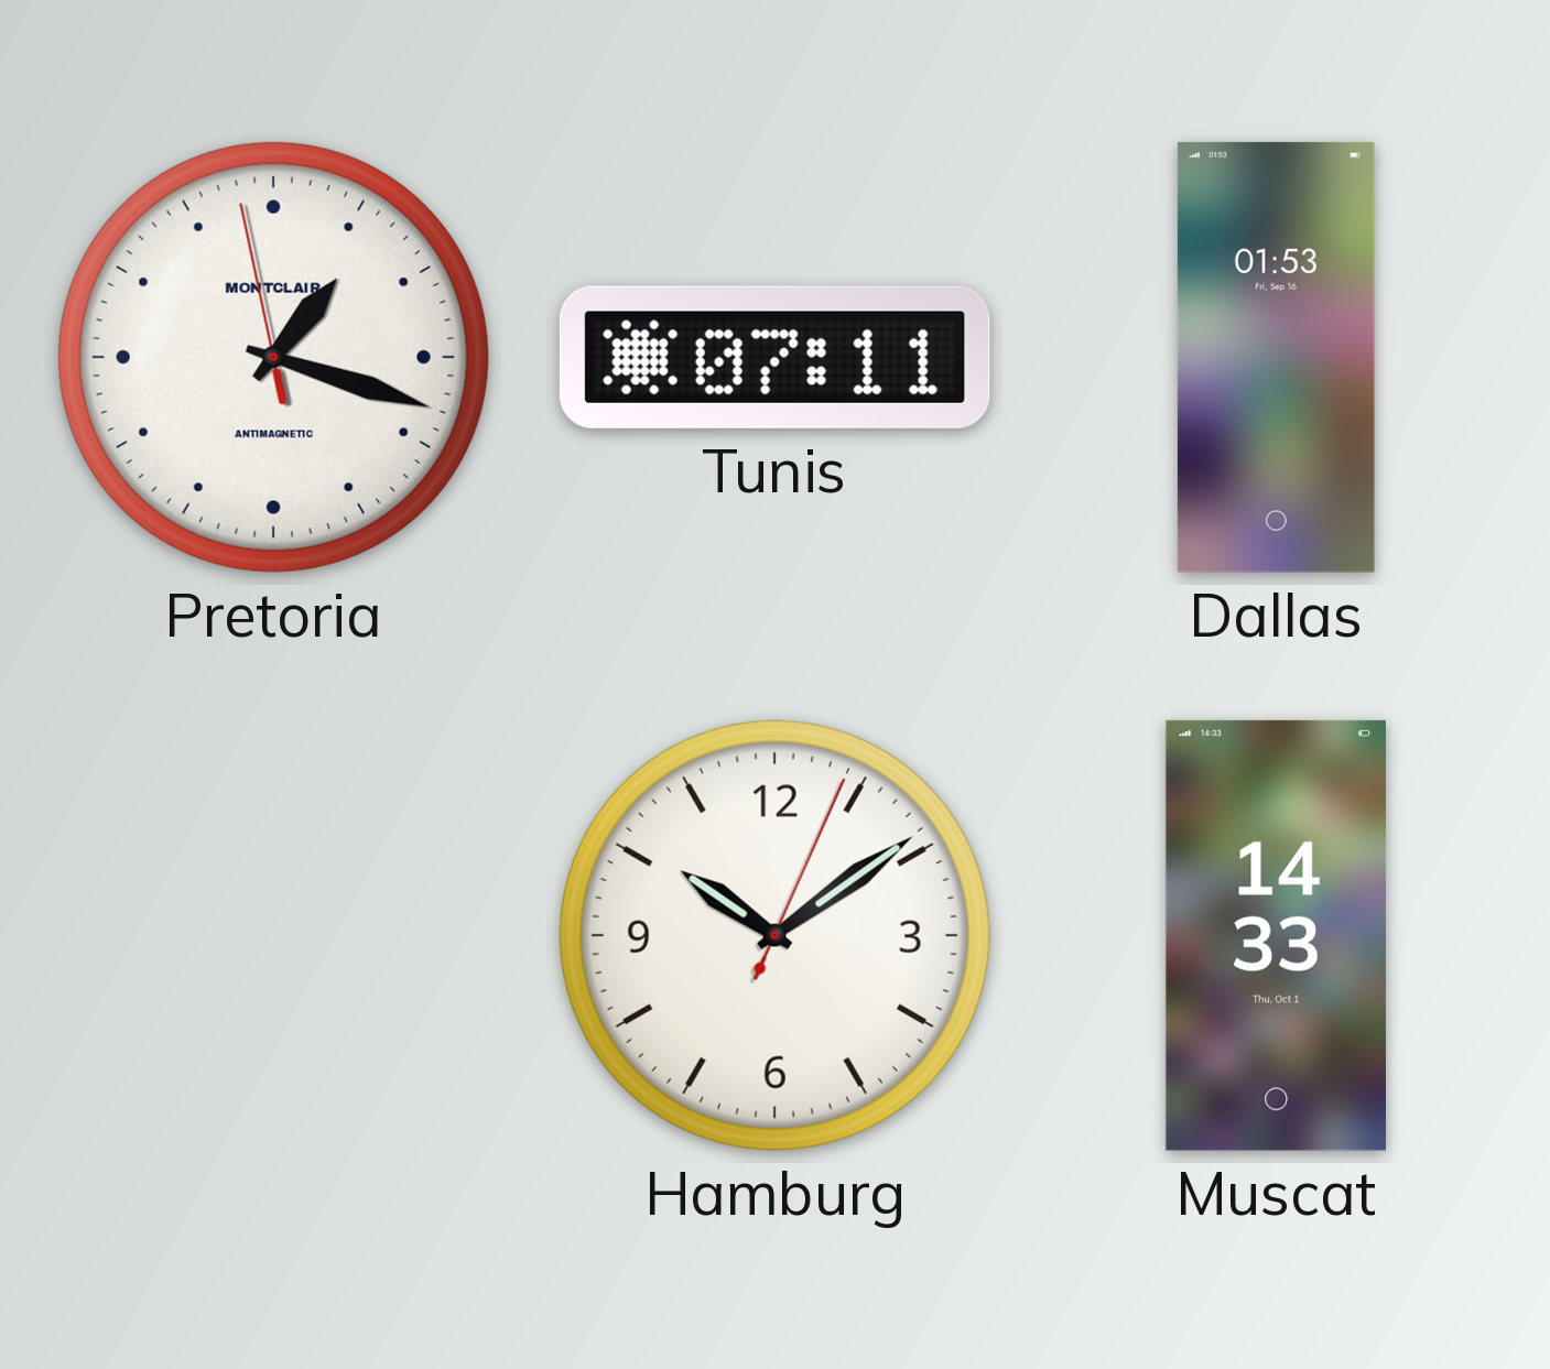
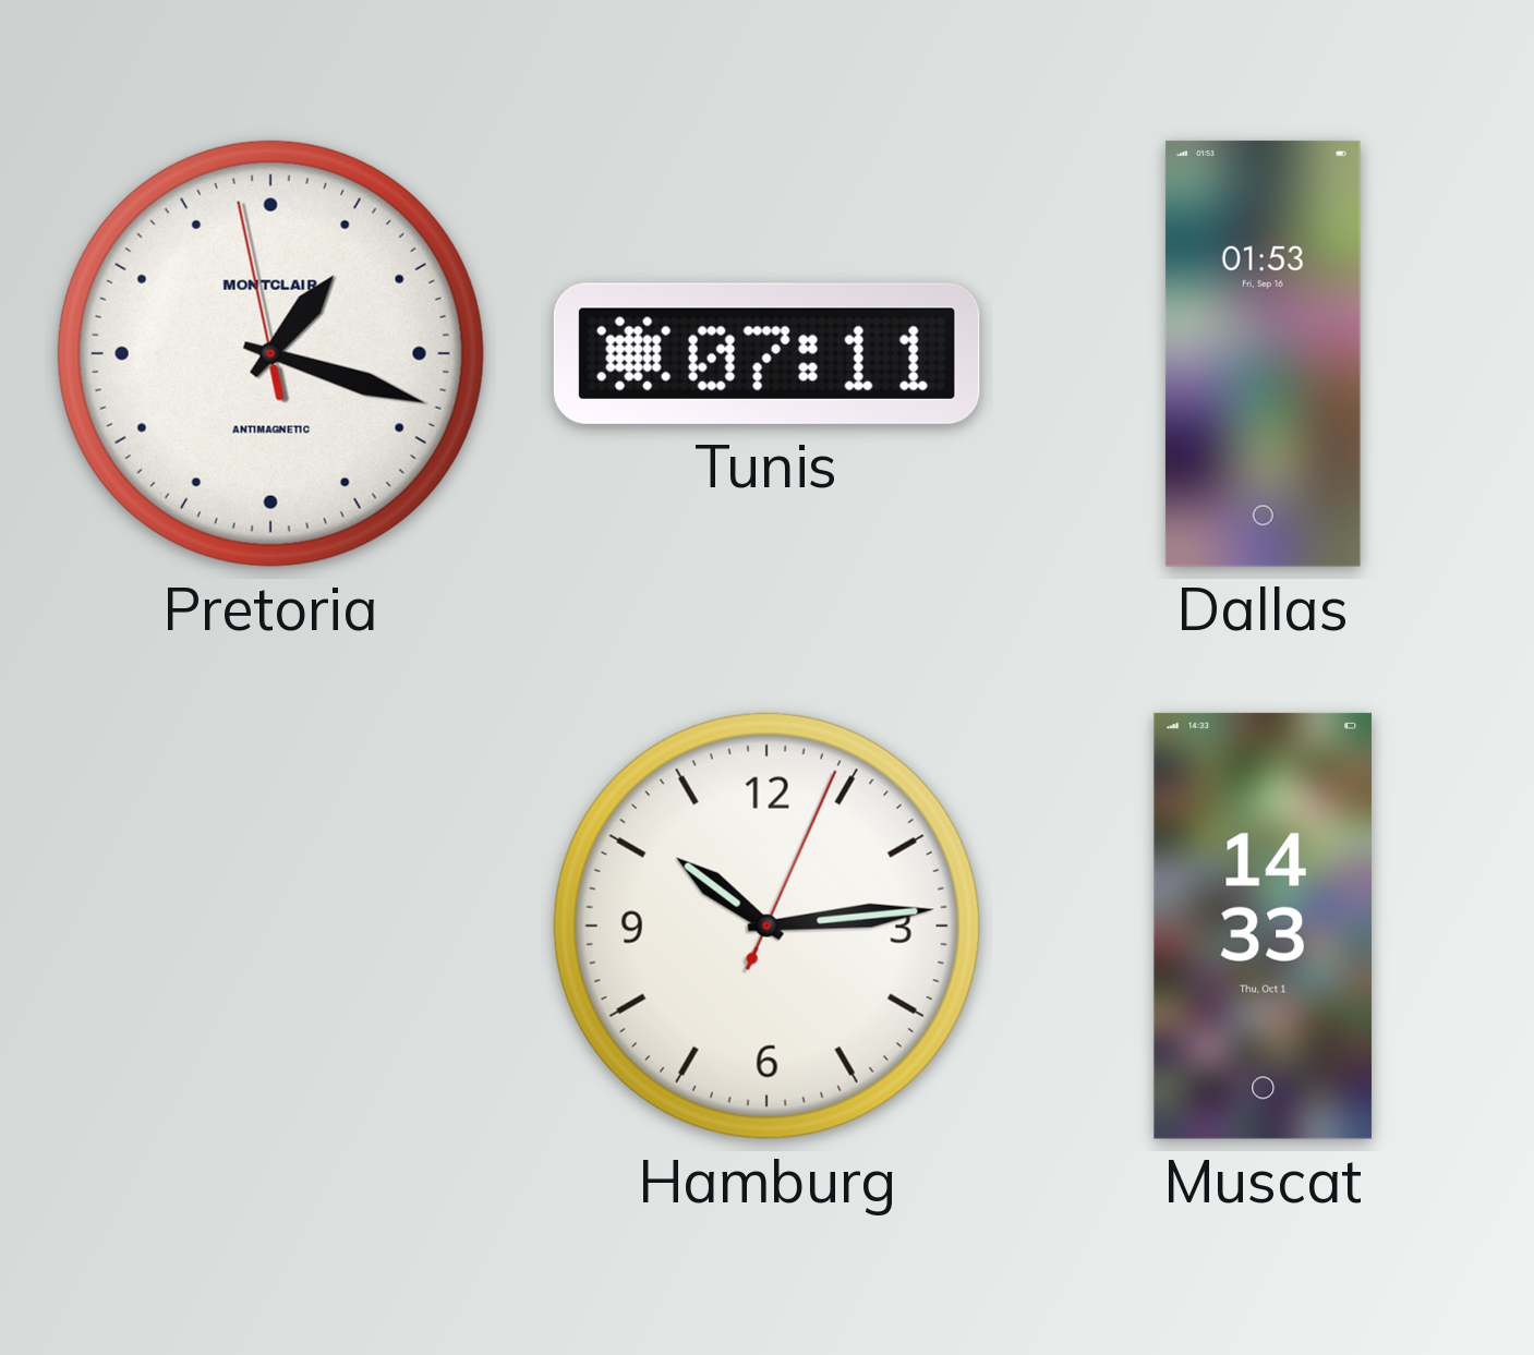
Hamburg: 10:09 -> 10:14
